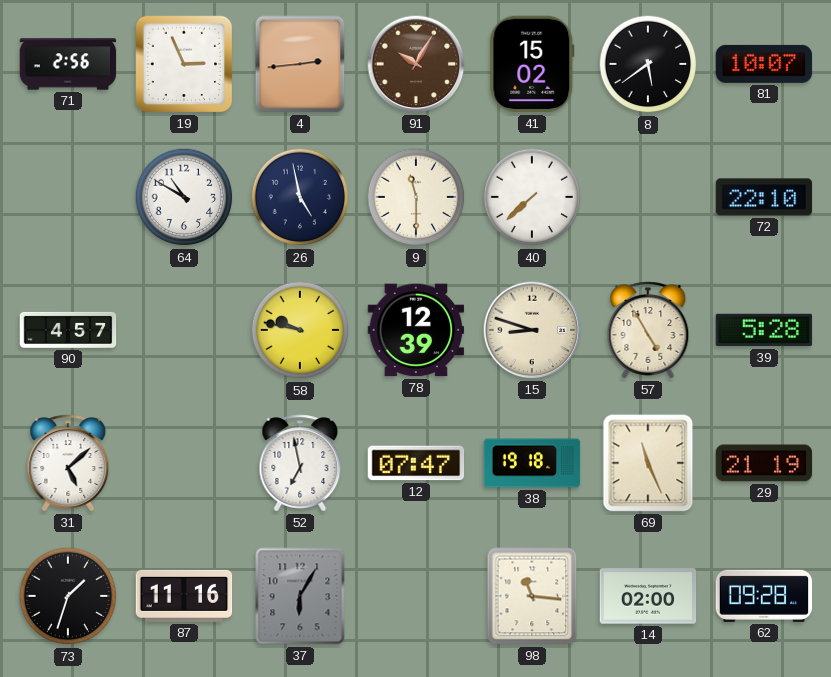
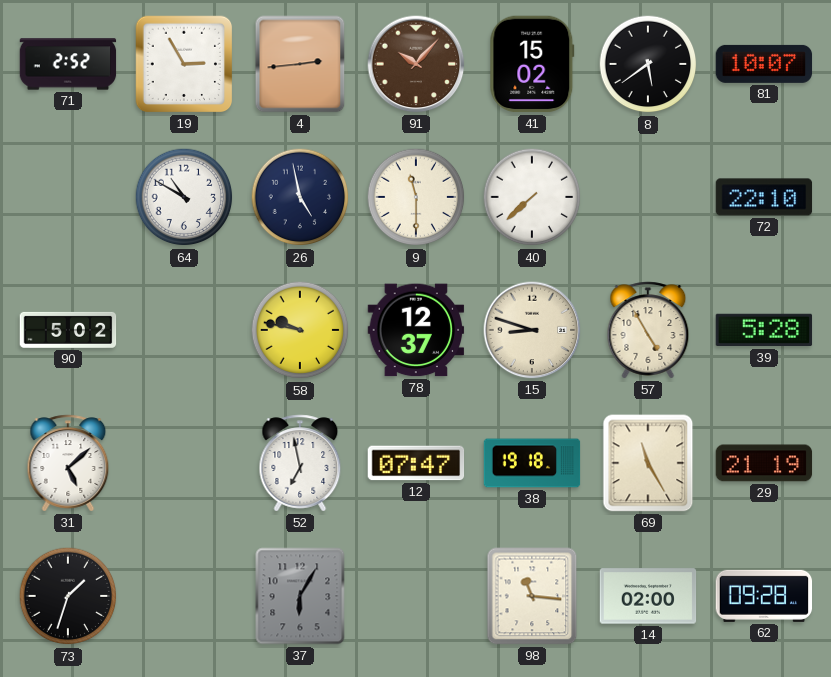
71: 2:56 -> 2:52
19: 2:56 -> 2:55
91: 10:05 -> 10:07
90: 4:57 -> 5:02
78: 12:39 -> 12:37
69: 11:26 -> 11:25
87: 11:16 -> none
